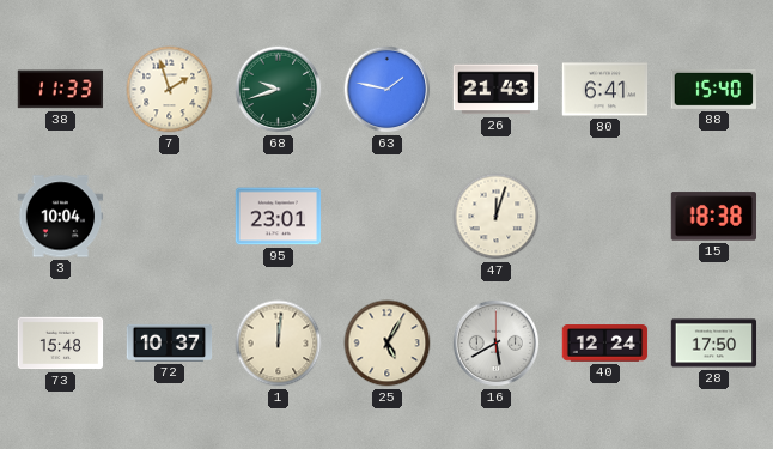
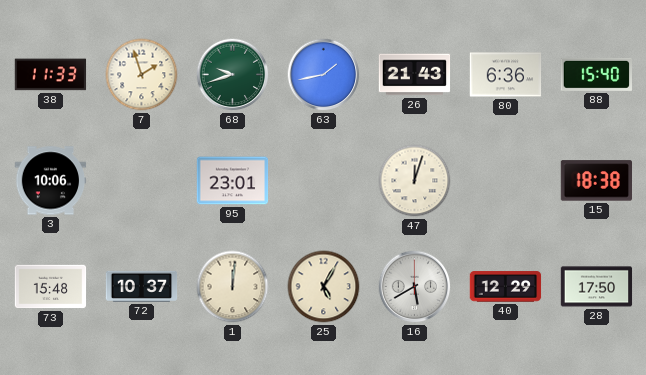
63: 1:47 -> 1:43
80: 6:41 -> 6:36
3: 10:04 -> 10:06
40: 12:24 -> 12:29
